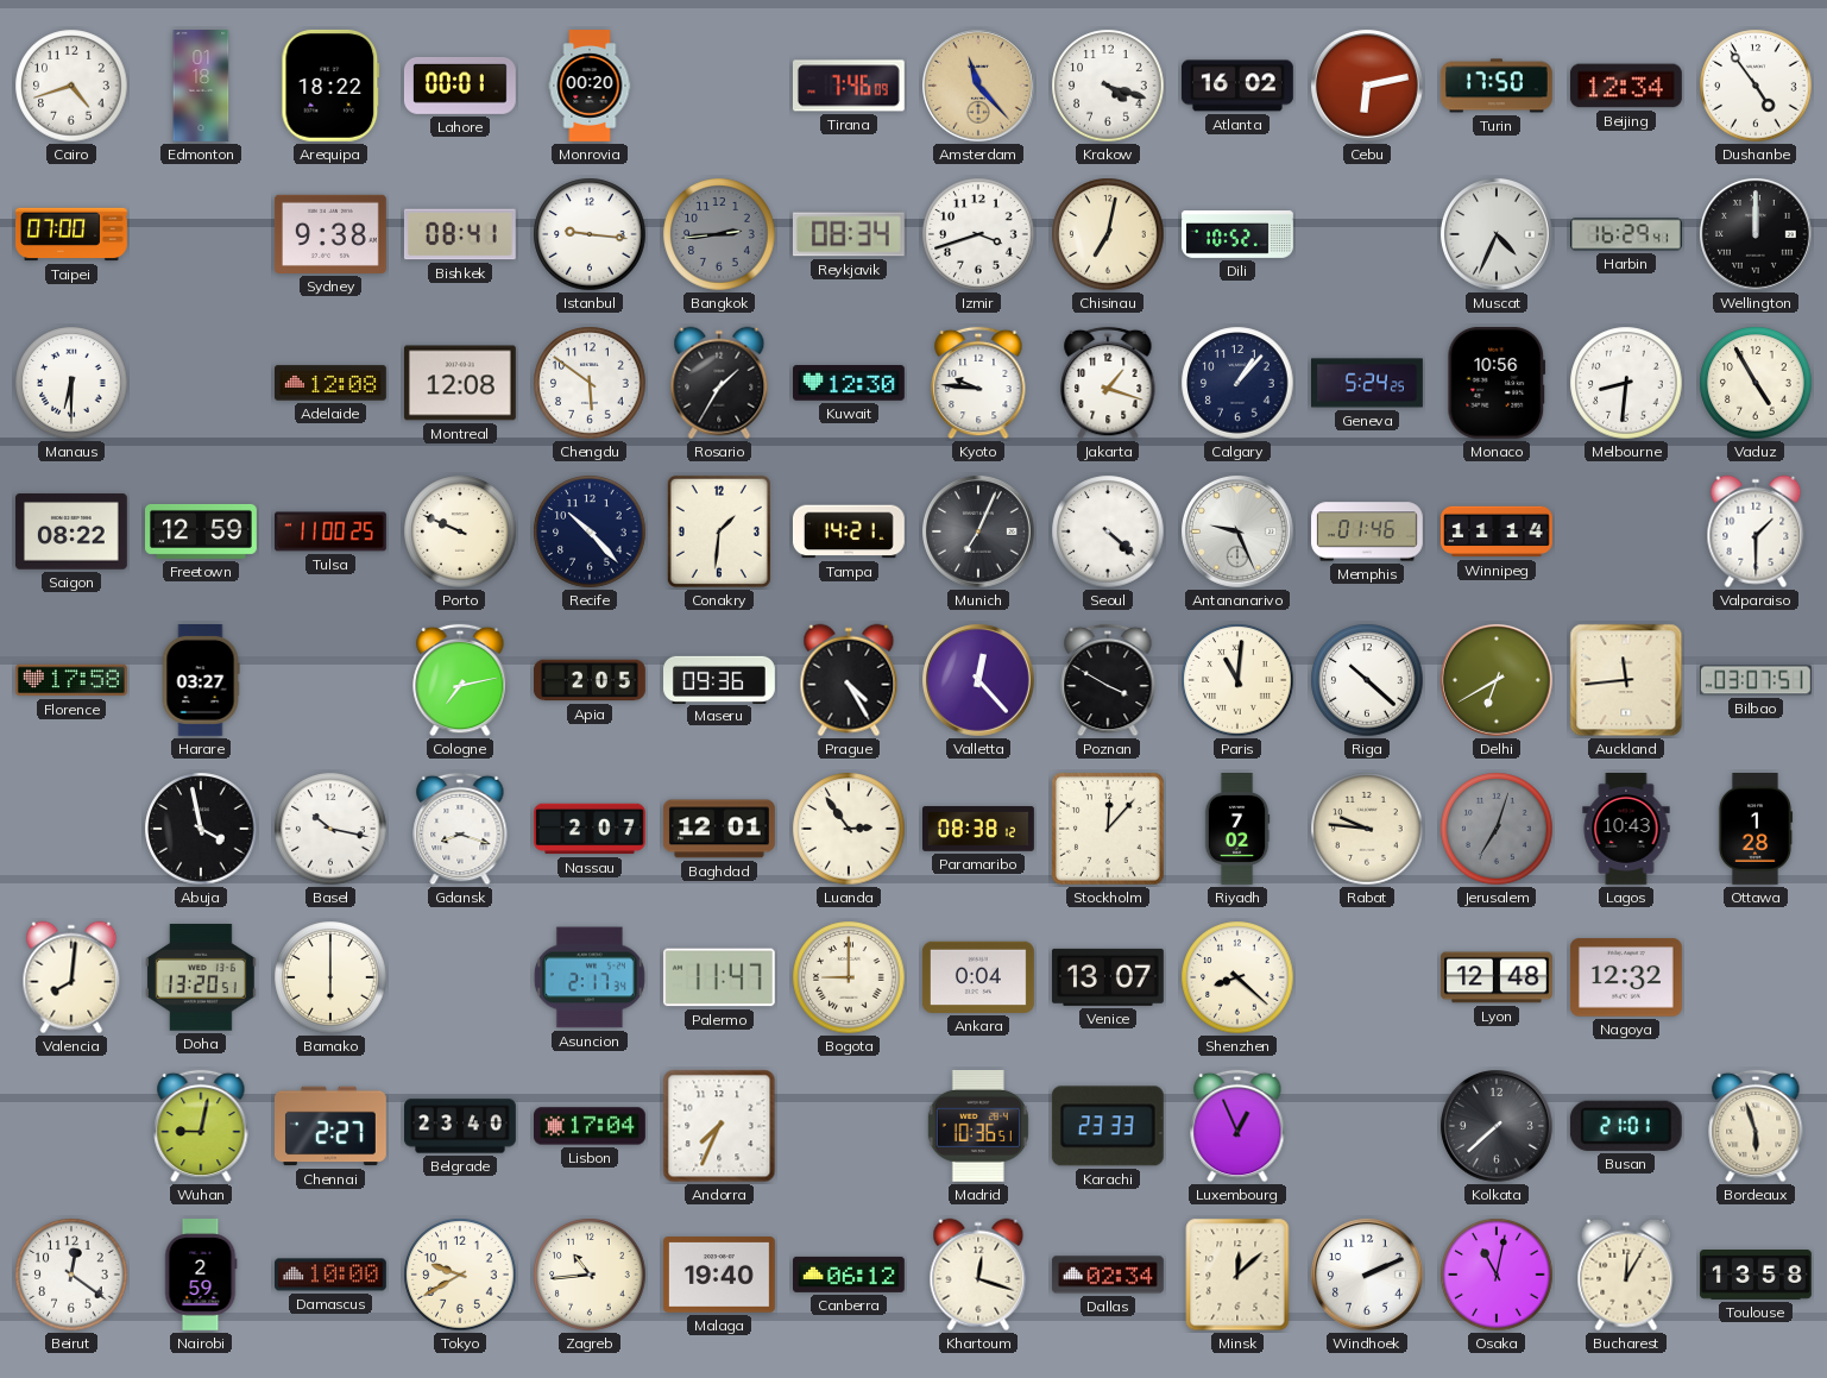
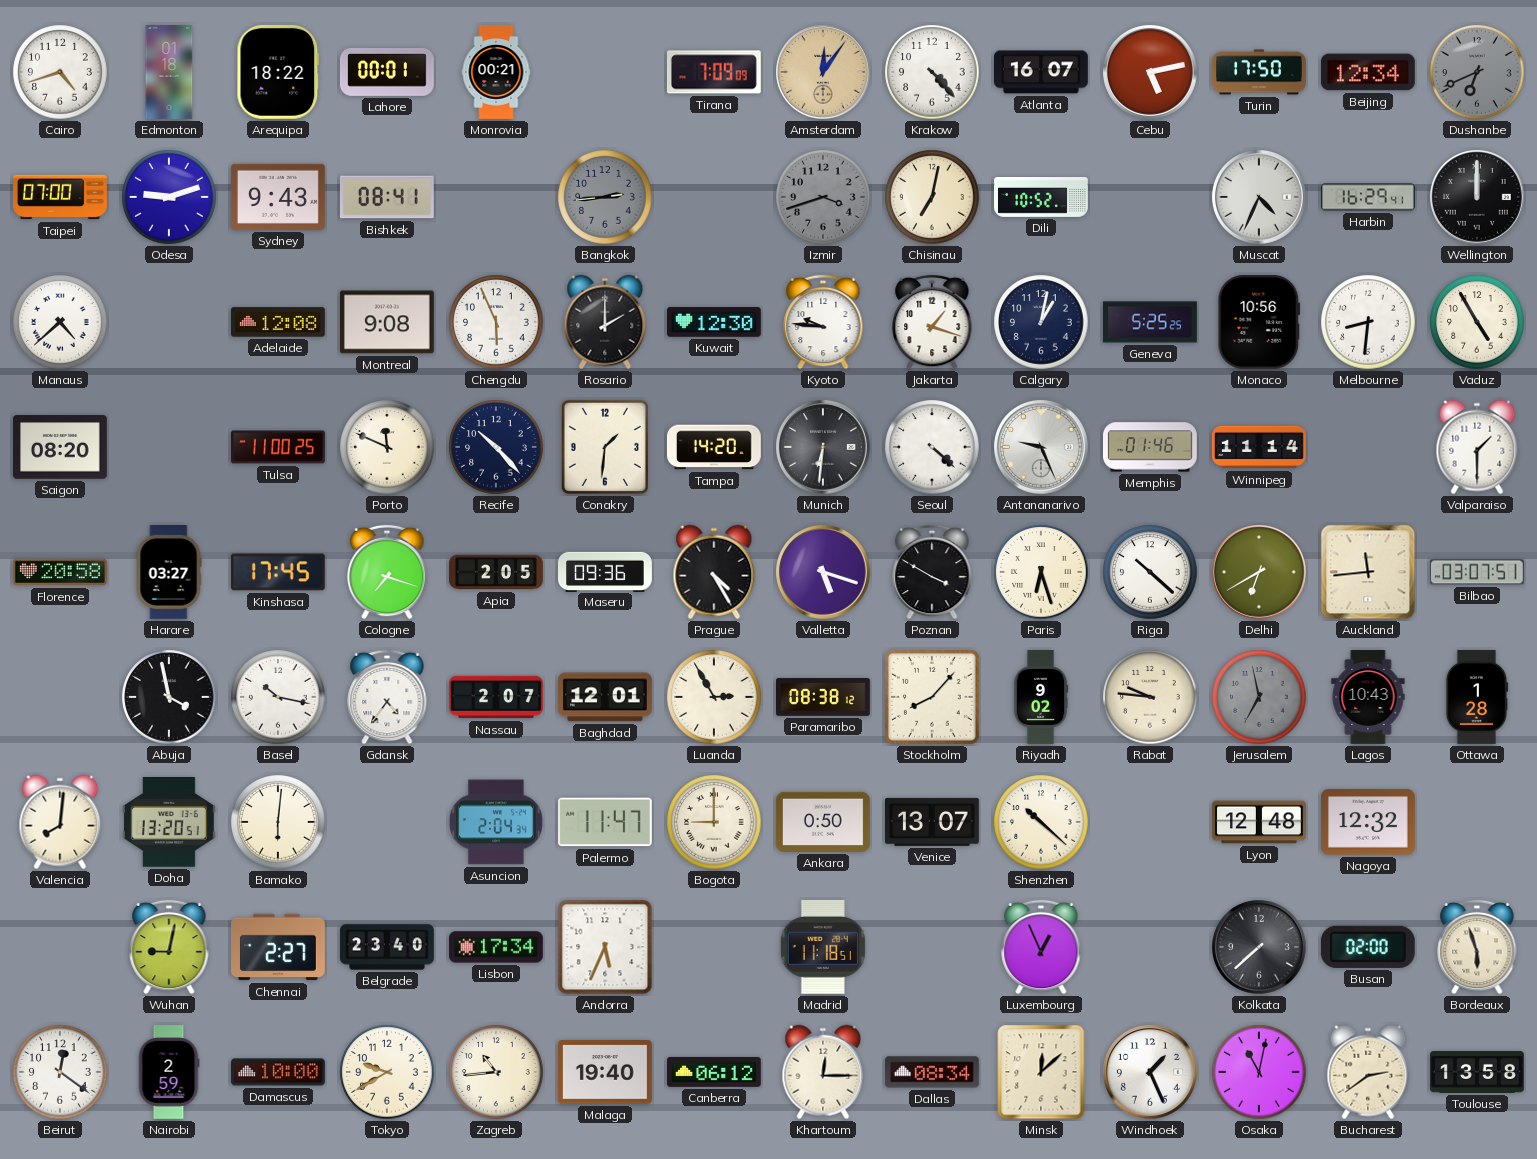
Monrovia: 00:20 -> 00:21
Tirana: 7:46 -> 7:09
Amsterdam: 11:23 -> 12:06
Krakow: 4:18 -> 4:23
Atlanta: 16:02 -> 16:07
Cebu: 6:13 -> 5:13
Dushanbe: 4:54 -> 6:41
Dushanbe dial: white -> grey
Odesa: none -> 9:12
Sydney: 9:38 -> 9:43
Istanbul: 9:16 -> none
Reykjavik: 08:34 -> none
Izmir dial: white -> grey
Manaus: 6:30 -> 4:38
Montreal: 12:08 -> 9:08
Chengdu: 5:51 -> 5:56
Rosario: 1:35 -> 2:00
Calgary: 1:07 -> 1:02
Geneva: 5:24 -> 5:25
Saigon: 08:22 -> 08:20
Freetown: 12:59 -> none
Porto: 9:49 -> 11:49
Tampa: 14:21 -> 14:20
Munich: 7:04 -> 6:31
Florence: 17:58 -> 20:58
Kinshasa: none -> 17:45
Cologne: 7:13 -> 7:18
Valletta: 12:23 -> 5:18
Paris: 11:01 -> 6:27
Gdansk: 8:18 -> 4:36
Luanda: 2:54 -> 2:55
Stockholm: 12:07 -> 8:07
Riyadh: 7:02 -> 9:02
Jerusalem: 7:03 -> 6:58
Bamako: 6:00 -> 6:01
Asuncion: 2:17 -> 2:04
Ankara: 0:04 -> 0:50
Shenzhen: 8:22 -> 10:22
Lisbon: 17:04 -> 17:34
Andorra: 7:34 -> 5:34
Madrid: 10:36 -> 11:18
Karachi: 23:33 -> none
Busan: 21:01 -> 02:00
Khartoum: 12:18 -> 12:15
Dallas: 02:34 -> 08:34
Windhoek: 2:11 -> 1:26
Bucharest: 12:05 -> 2:39
